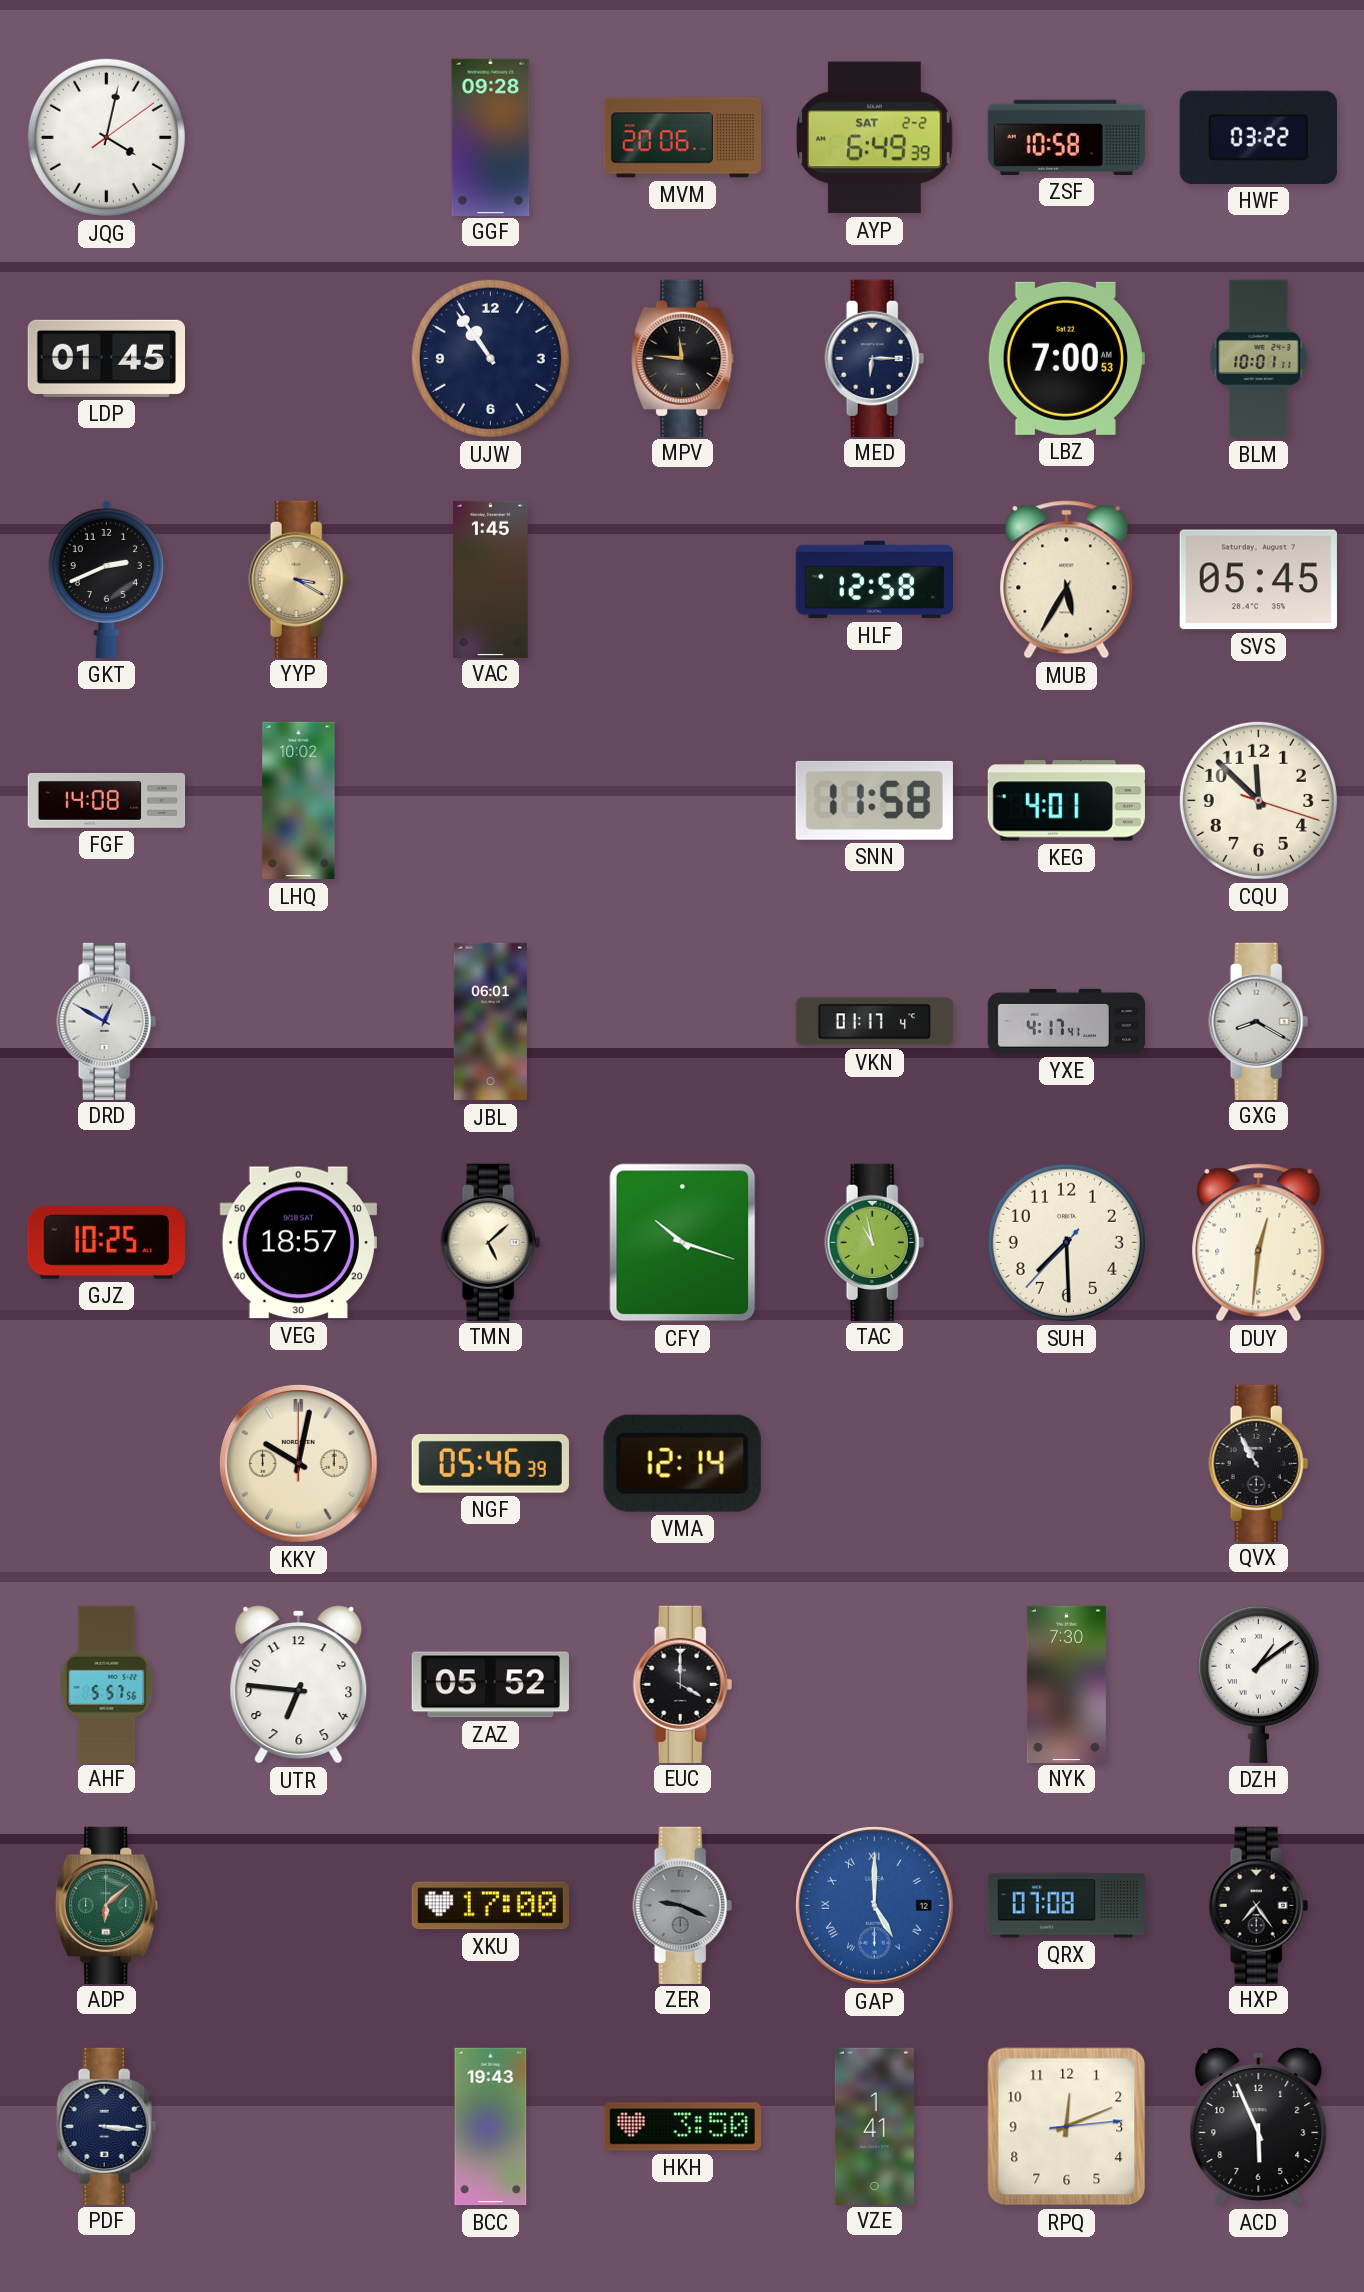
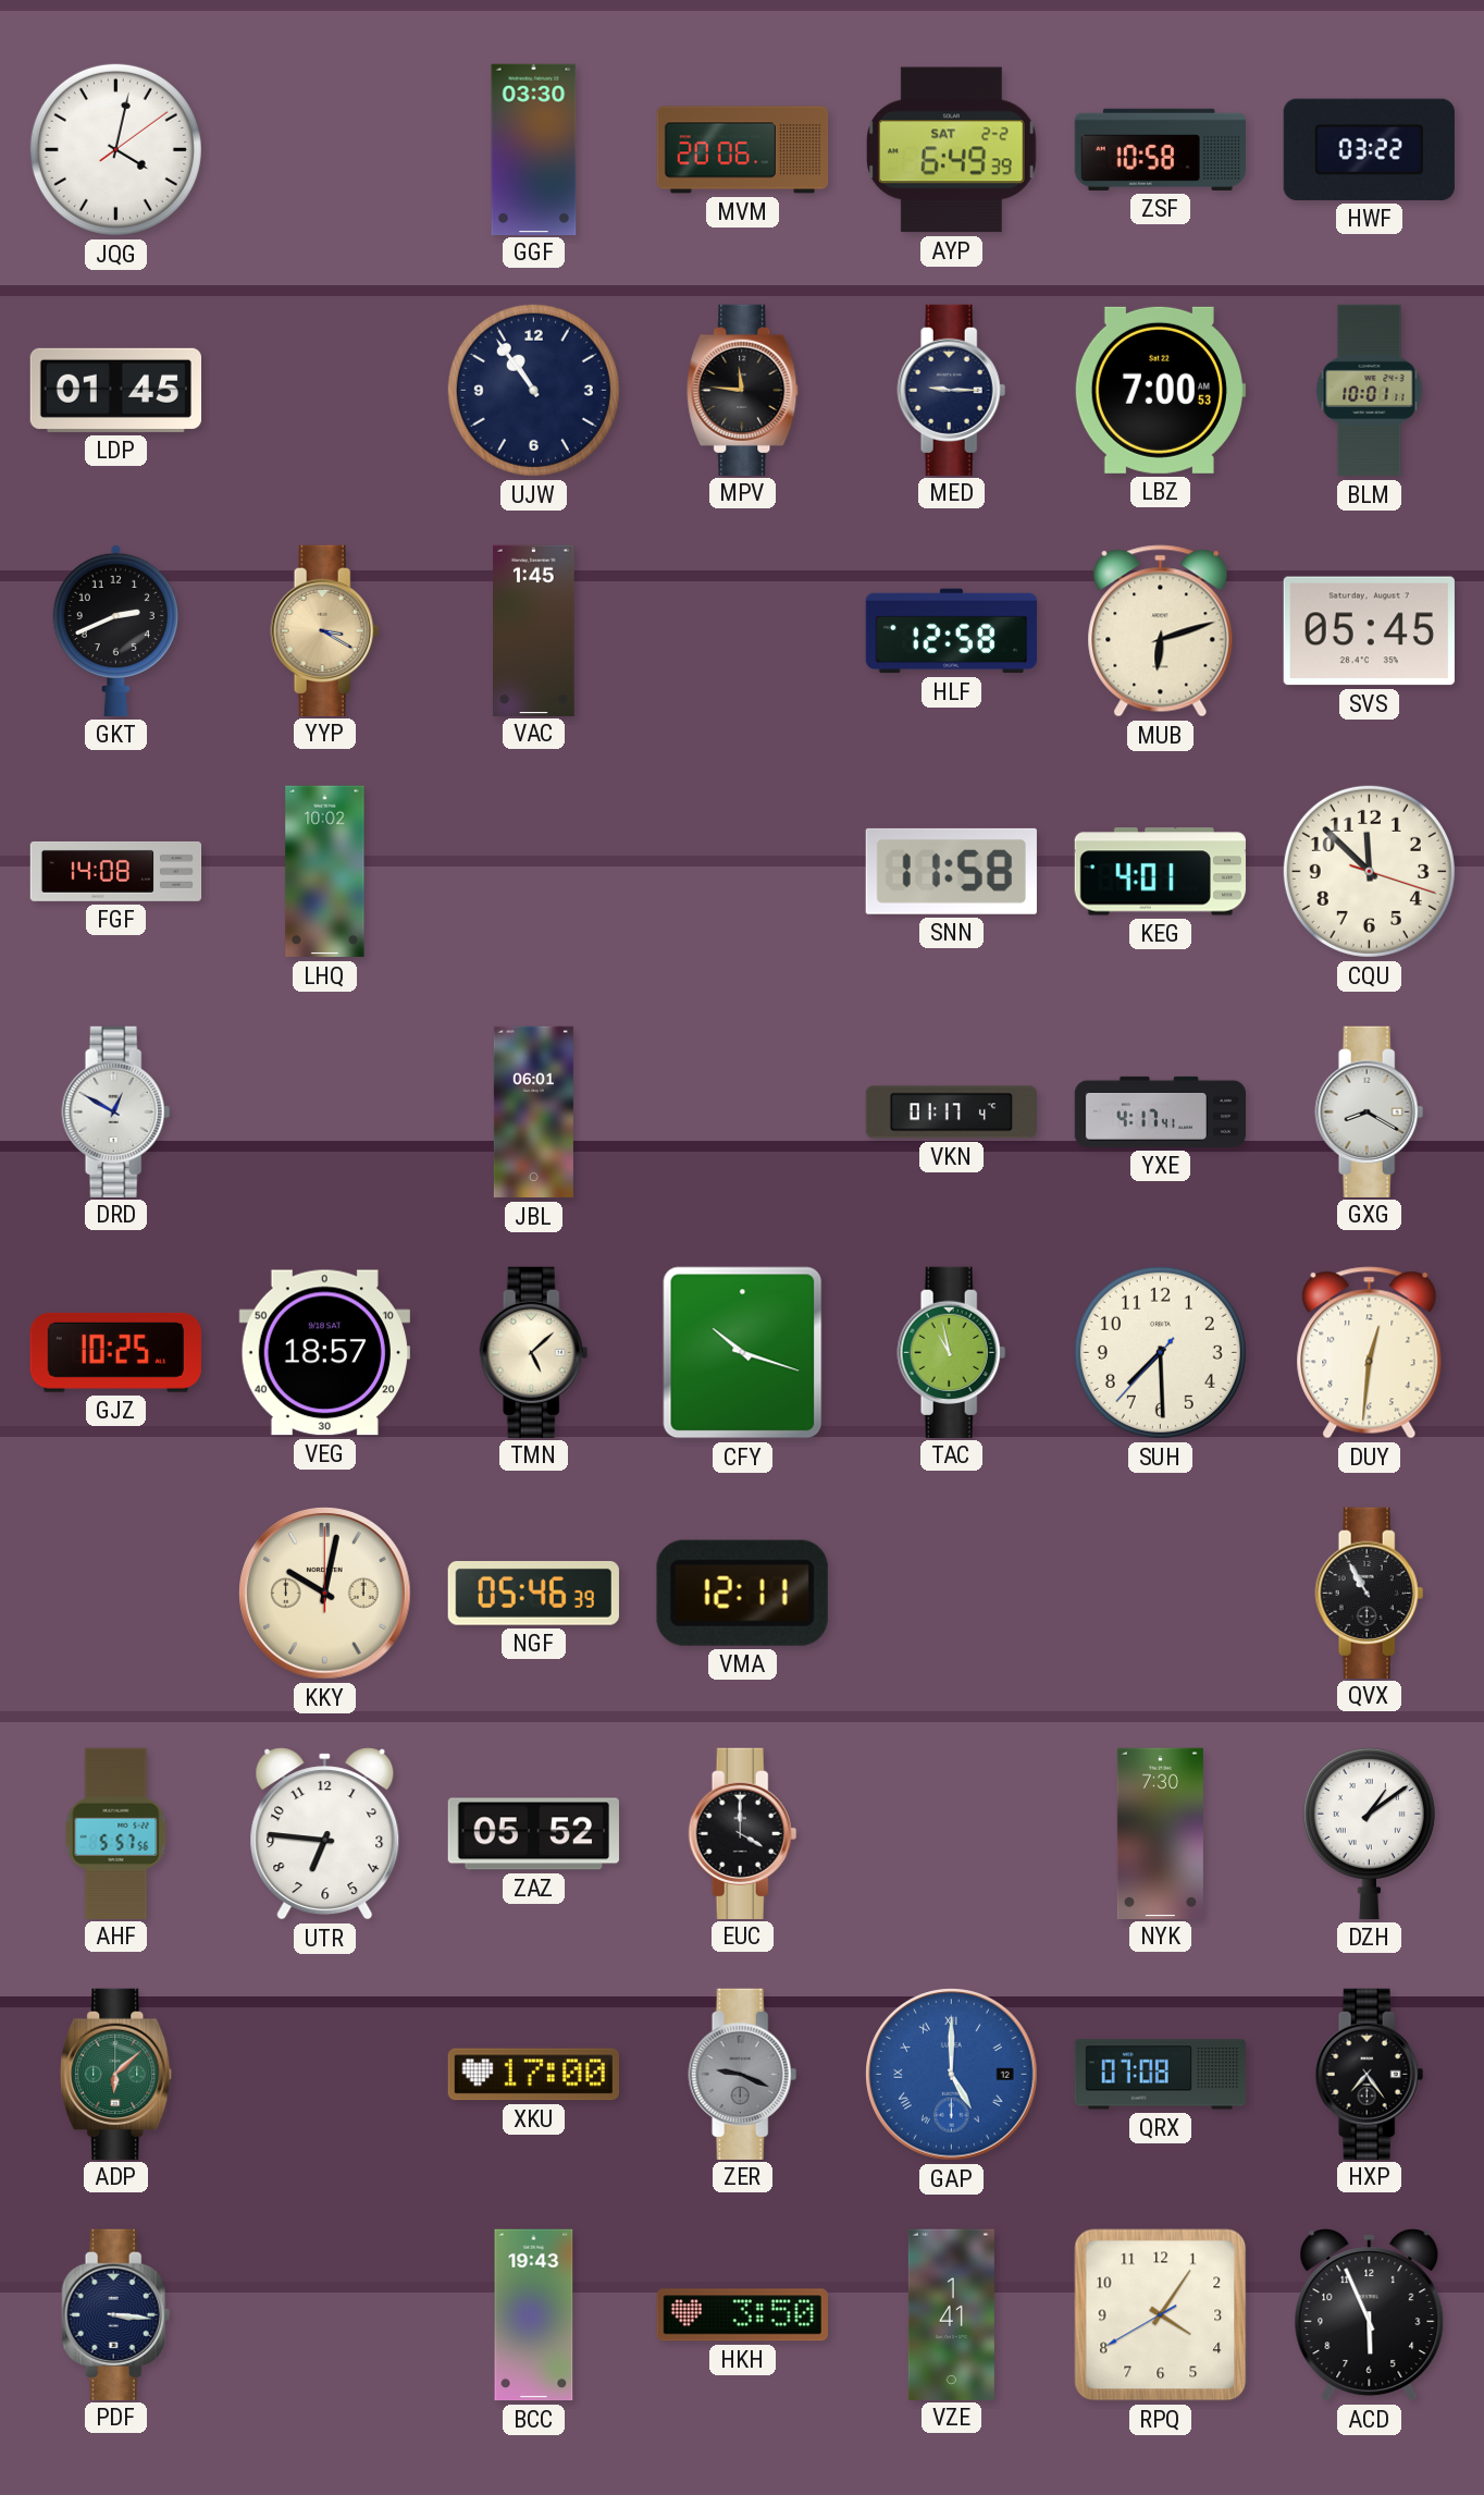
GGF: 09:28 -> 03:30
MED: 6:15 -> 9:15
MUB: 5:35 -> 6:12
VMA: 12:14 -> 12:11
RPQ: 12:11 -> 4:05
